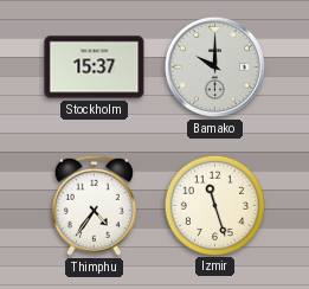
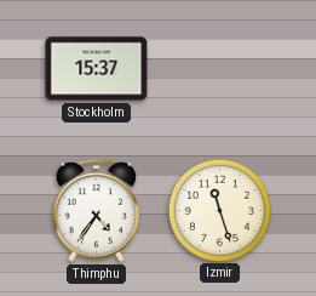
Bamako: 10:00 -> none
